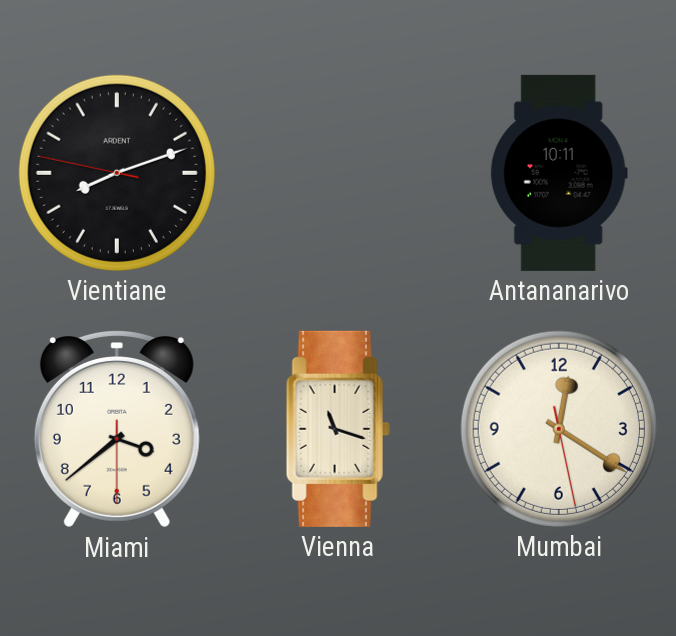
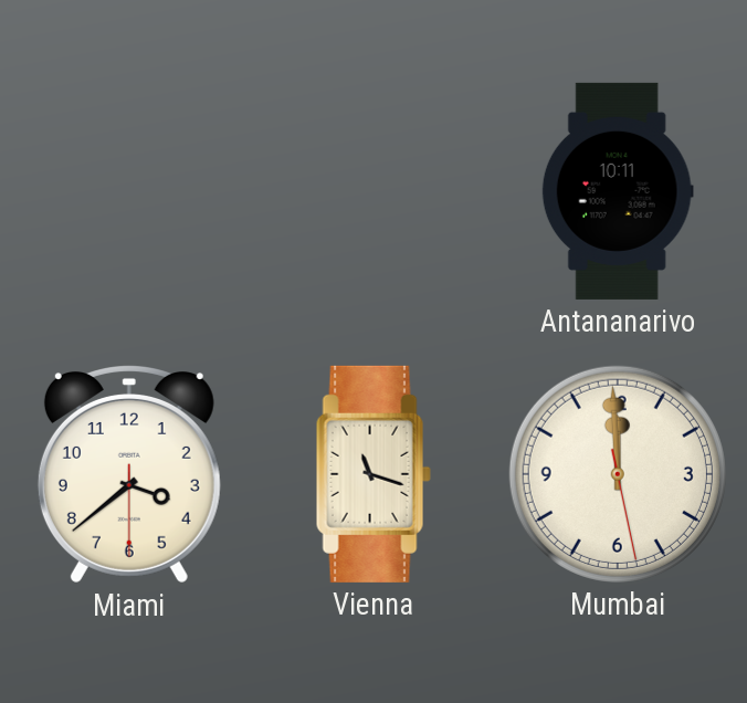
Vientiane: 8:11 -> none
Mumbai: 12:20 -> 11:59
